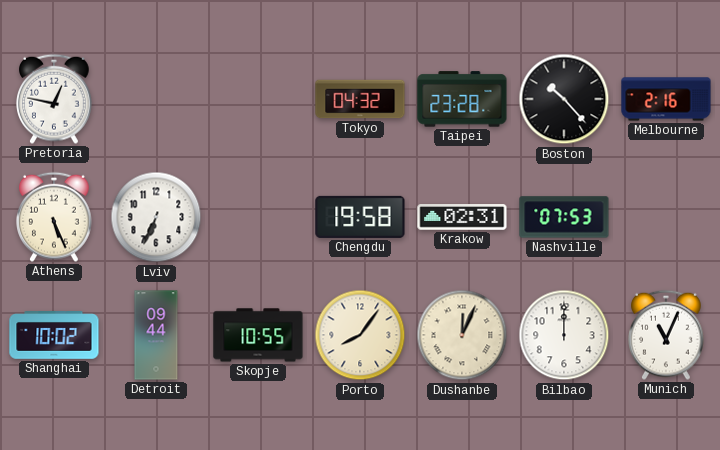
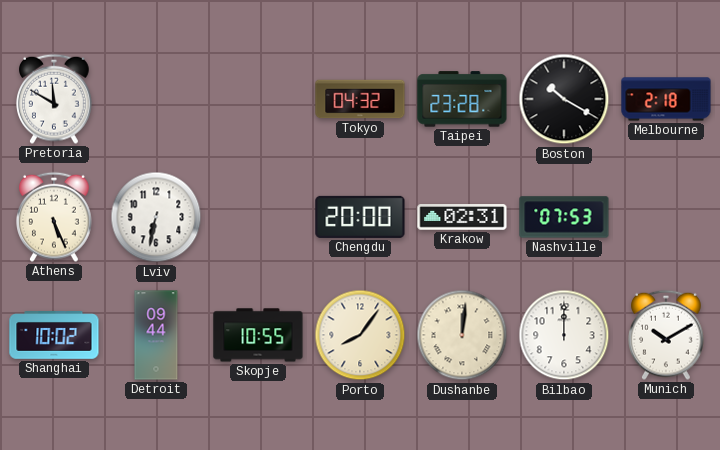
Pretoria: 12:47 -> 11:50
Boston: 10:23 -> 10:20
Melbourne: 2:16 -> 2:18
Lviv: 6:34 -> 6:32
Chengdu: 19:58 -> 20:00
Dushanbe: 12:04 -> 12:01
Munich: 11:04 -> 10:10
